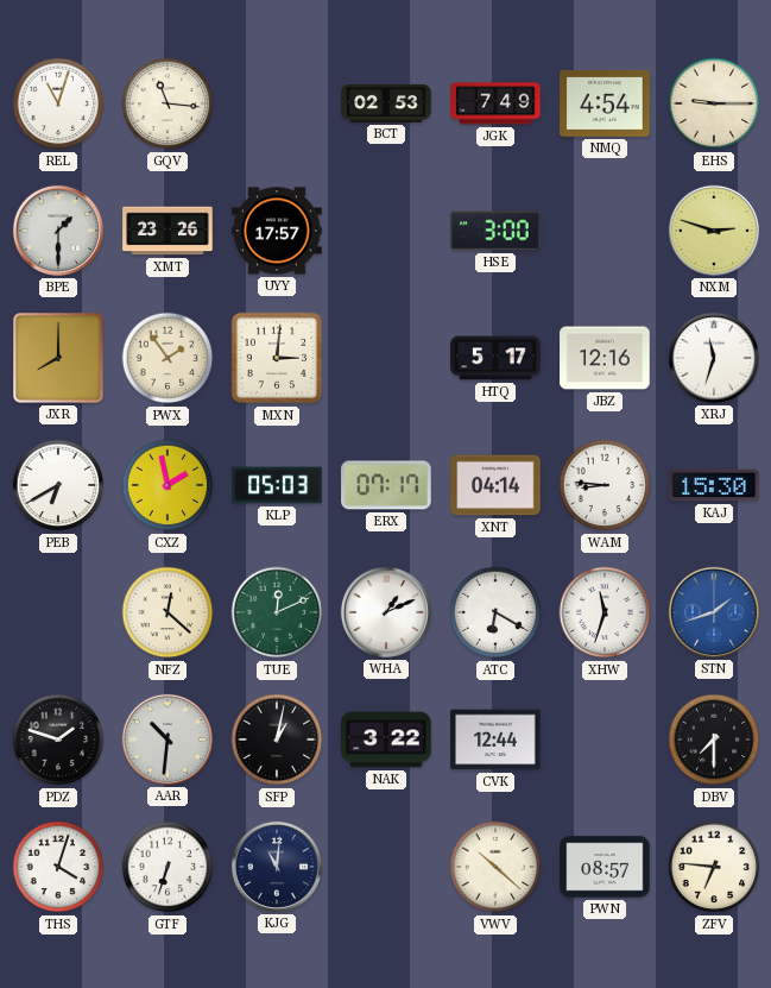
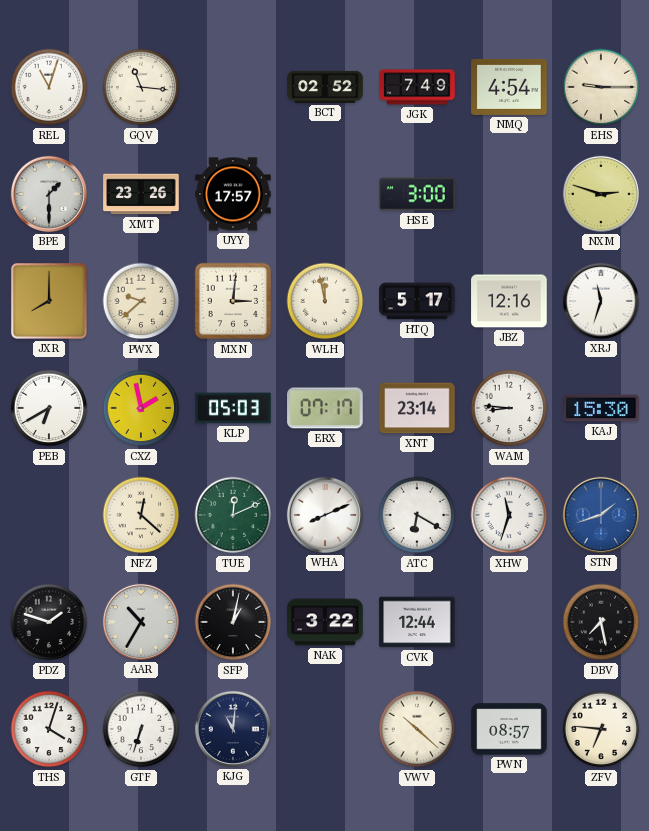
BCT: 02:53 -> 02:52
PWX: 1:54 -> 9:38
WLH: none -> 11:58
XNT: 04:14 -> 23:14
WHA: 1:11 -> 8:11
AAR: 10:31 -> 10:35
DBV: 7:30 -> 7:28
